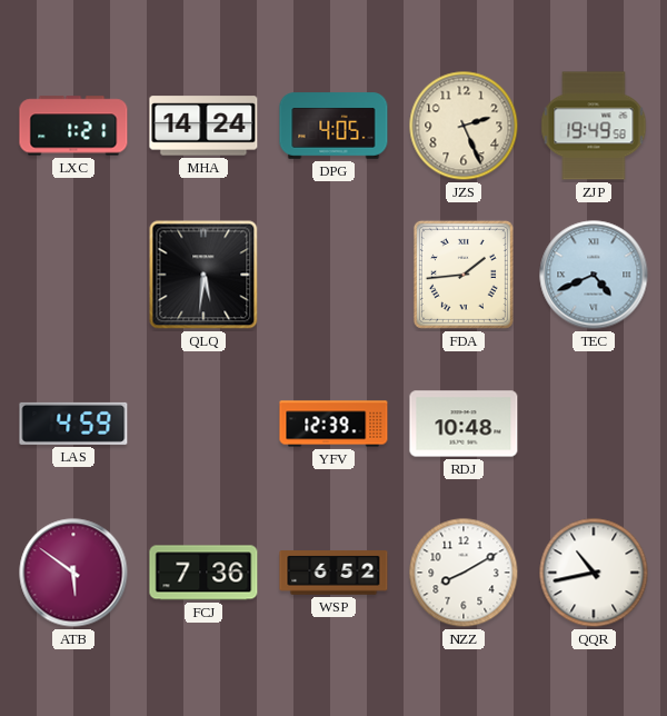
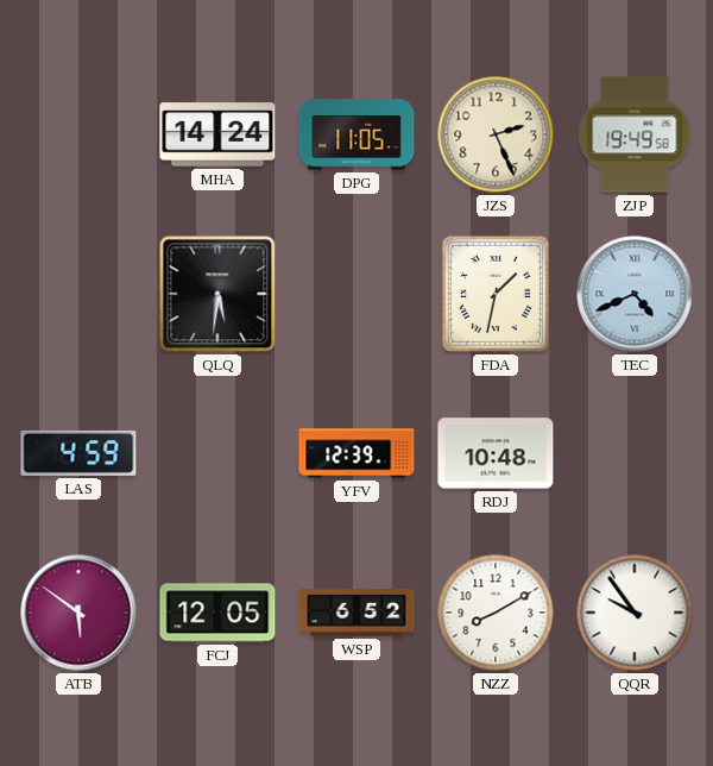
LXC: 1:21 -> none
DPG: 4:05 -> 11:05
FDA: 1:44 -> 1:32
FCJ: 7:36 -> 12:05
QQR: 10:43 -> 9:54
